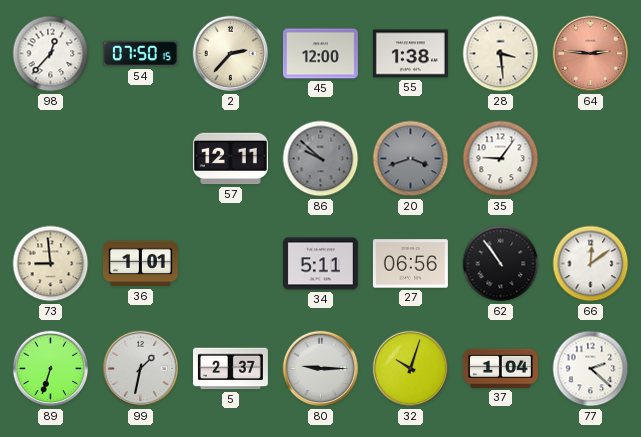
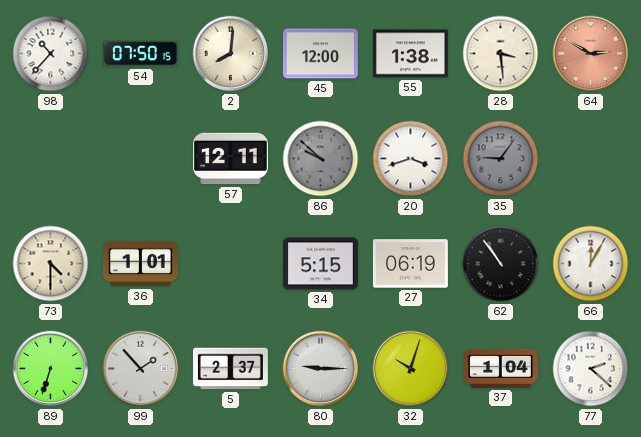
98: 12:37 -> 10:37
2: 2:37 -> 8:01
64: 2:46 -> 2:50
20 dial: grey -> white
35 dial: white -> grey
73: 8:59 -> 4:30
34: 5:11 -> 5:15
27: 06:56 -> 06:19
66: 12:09 -> 12:05
99: 1:32 -> 1:53
